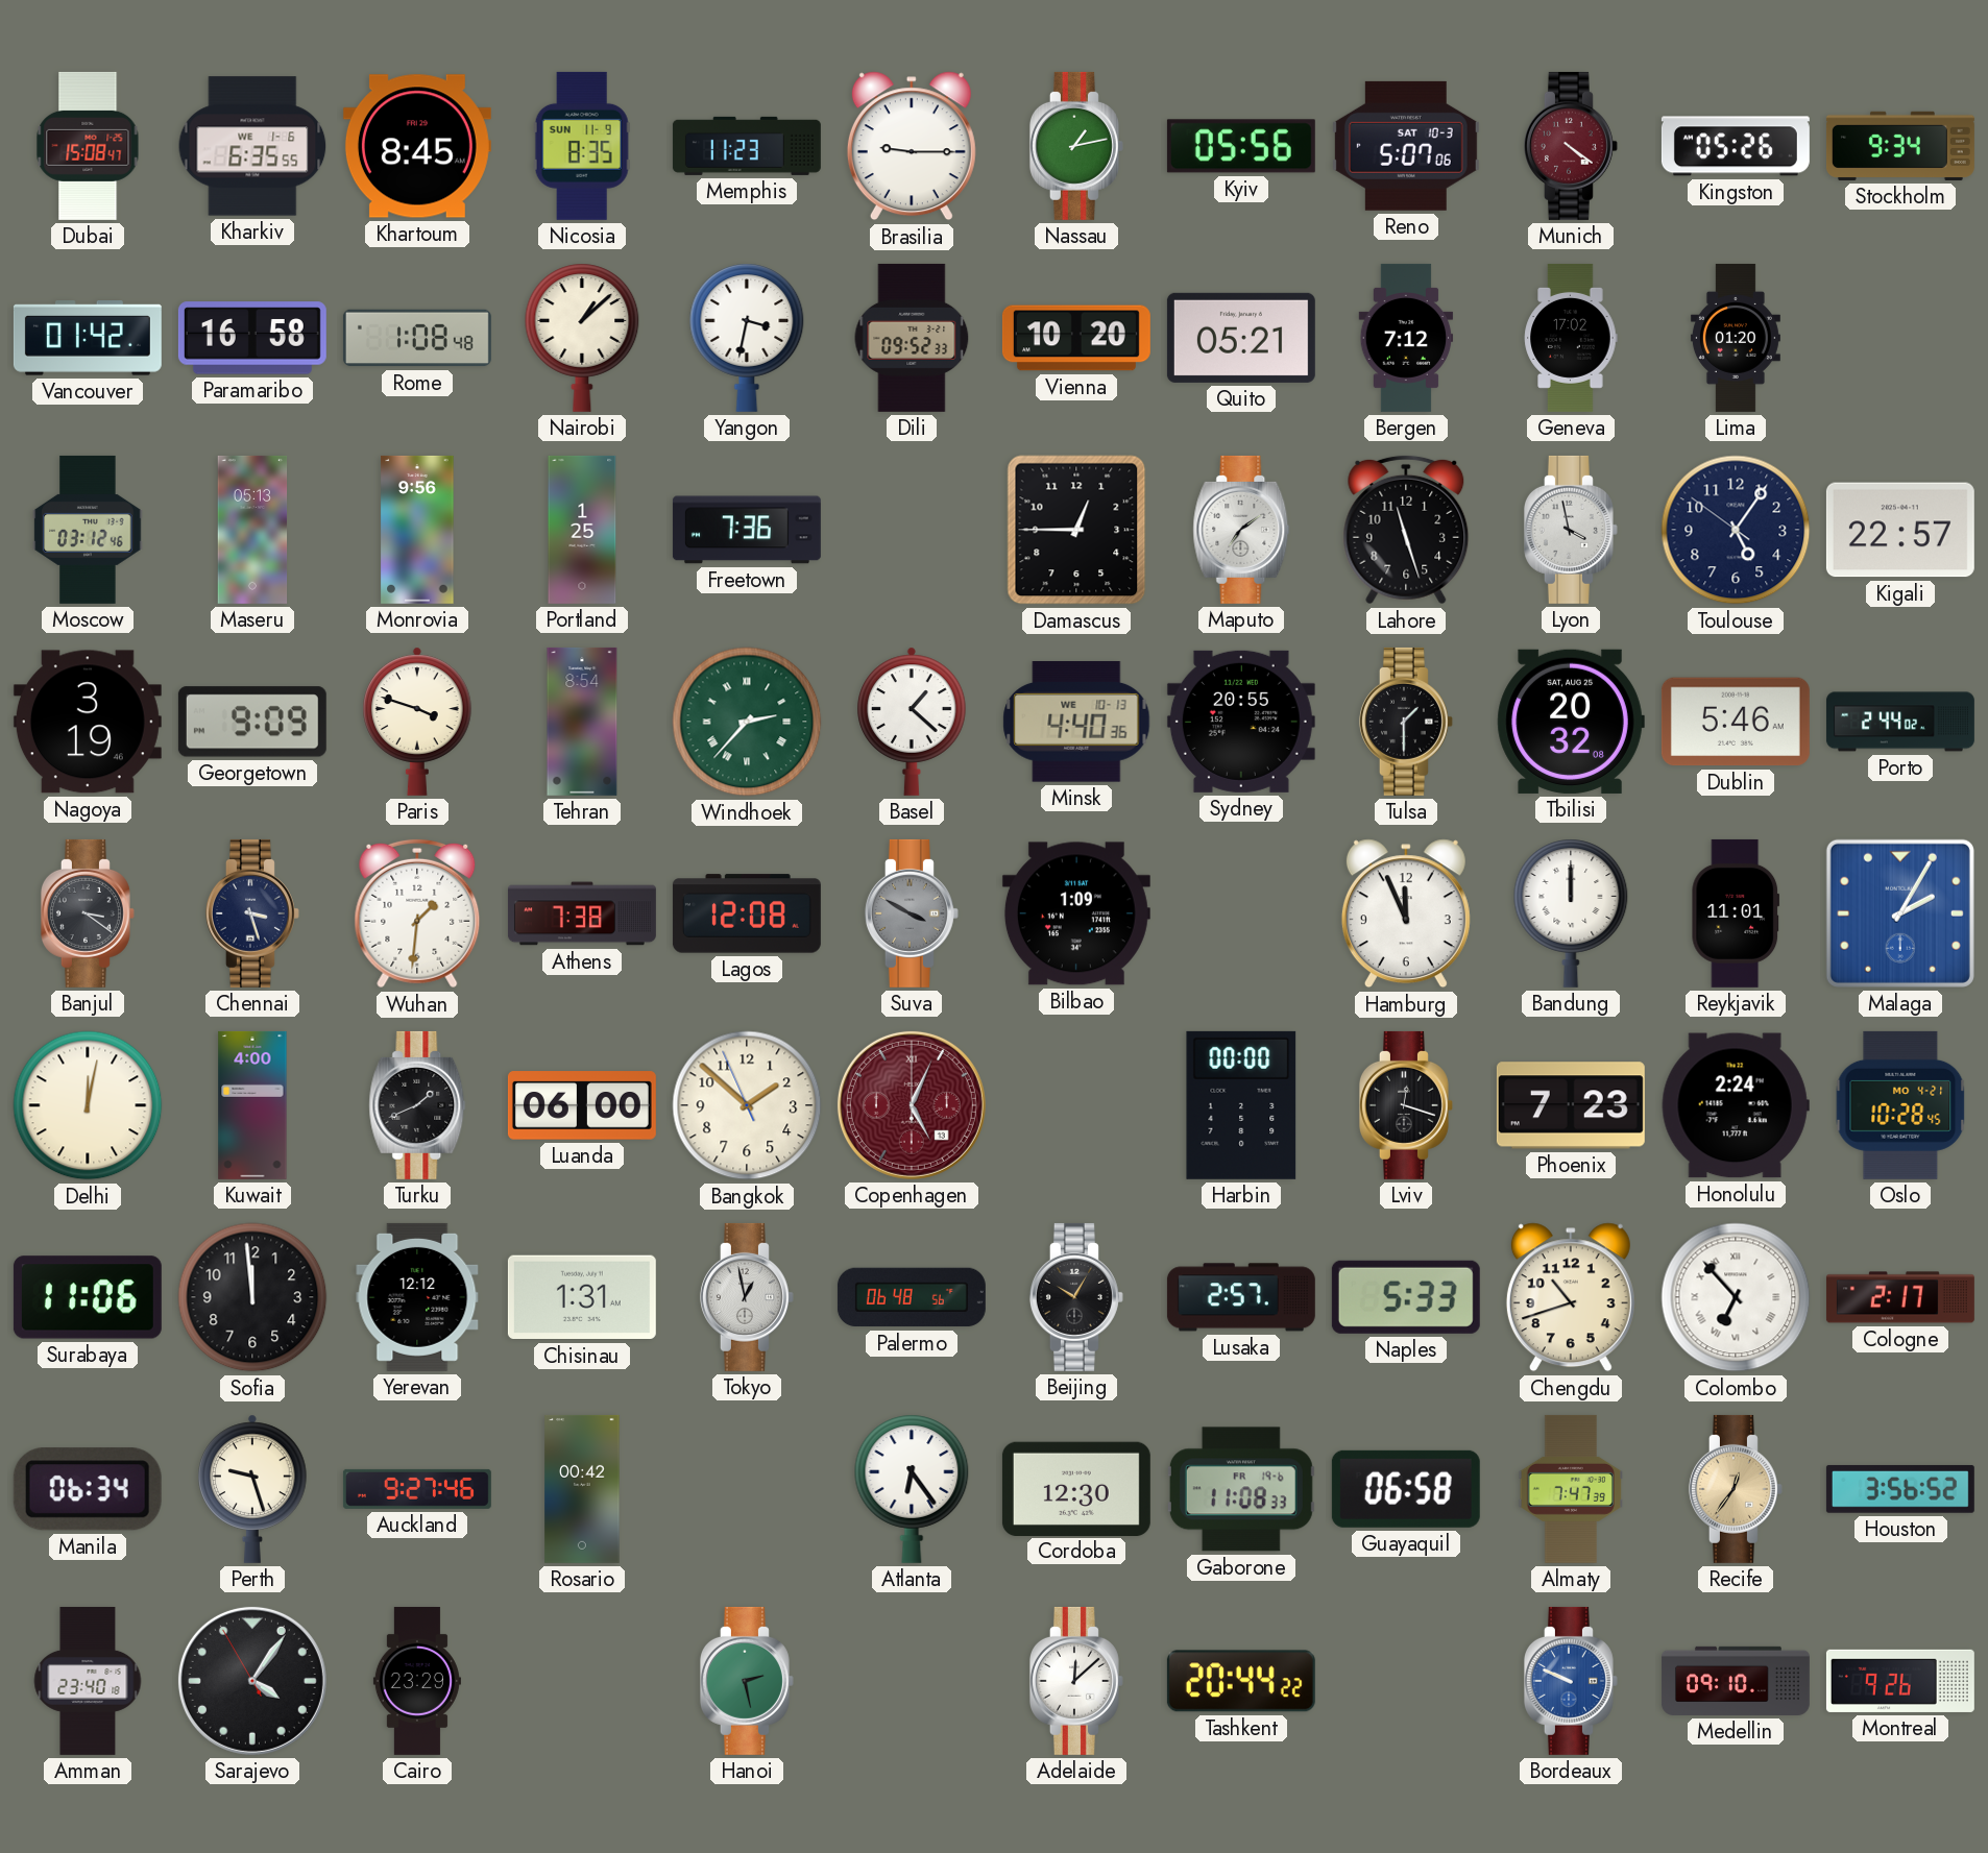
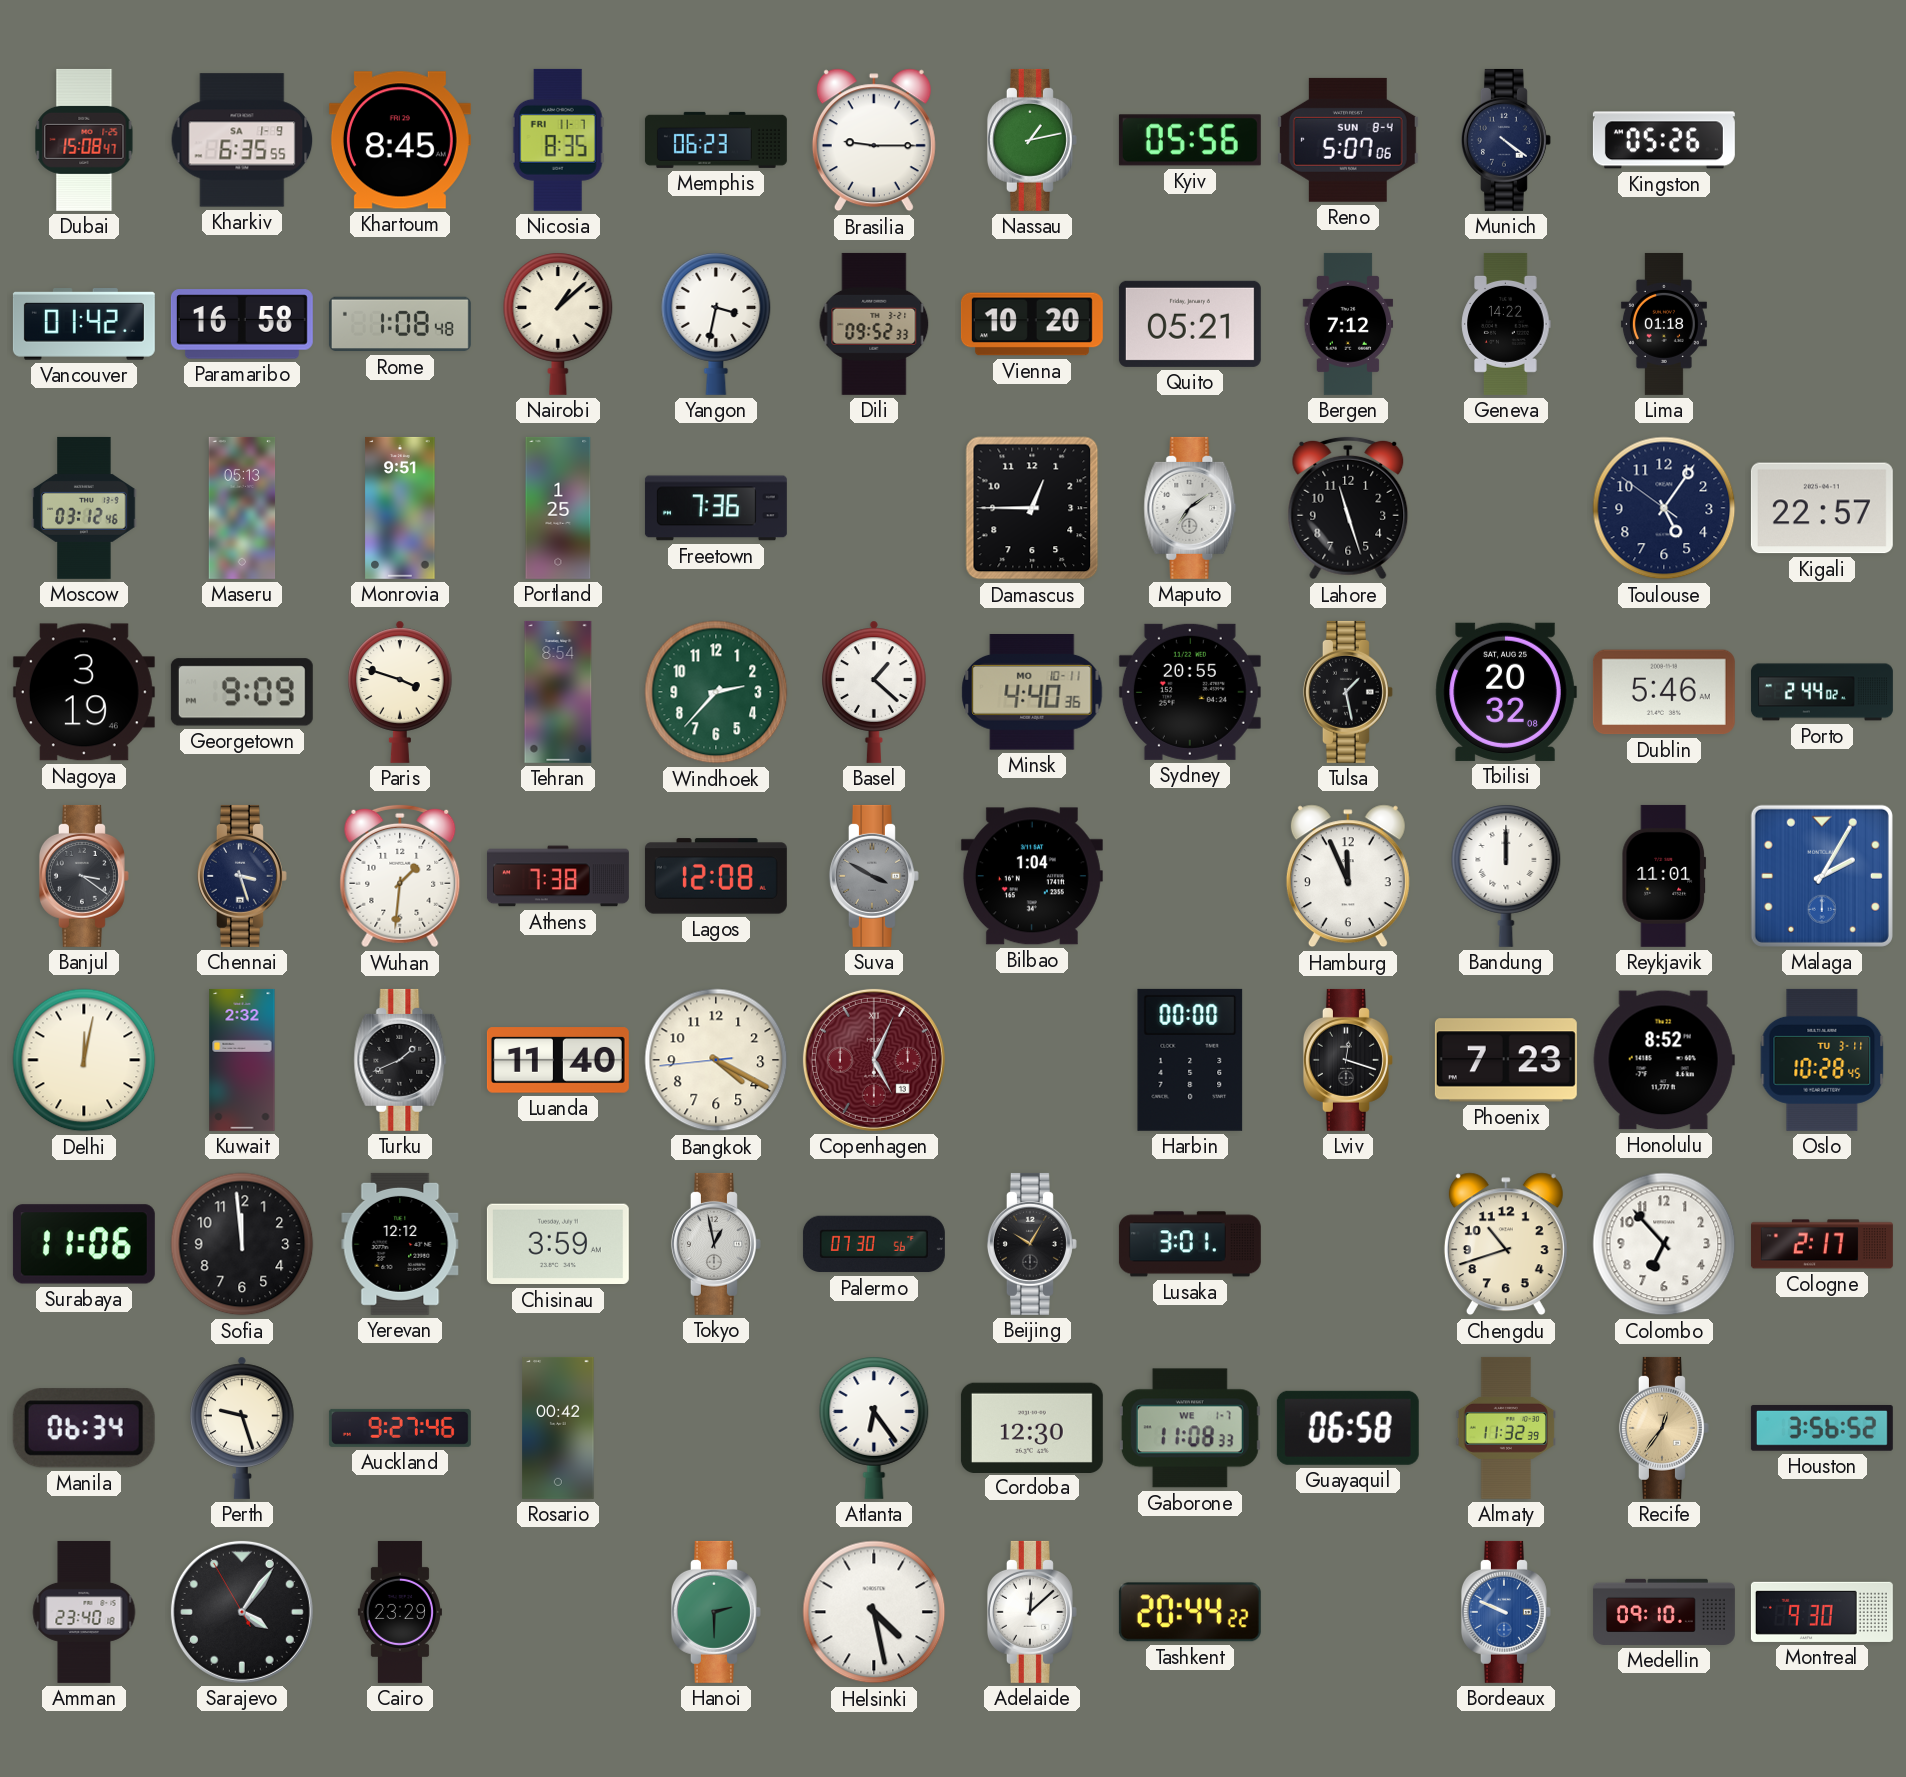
Kharkiv date: WE 1-6 -> SA 1-9
Nicosia date: SUN 11-9 -> FRI 11-7
Memphis: 11:23 -> 06:23
Reno date: SAT 10-3 -> SUN 8-4
Munich dial: burgundy -> navy
Stockholm: 9:34 -> none
Geneva: 17:02 -> 14:22
Lima: 01:20 -> 01:18
Monrovia: 9:56 -> 9:51
Lyon: 3:58 -> none
Windhoek numerals: Roman -> Arabic
Minsk date: WE 10-13 -> MO 10-11
Tulsa: 1:30 -> 1:28
Bilbao: 1:09 -> 1:04
Kuwait: 4:00 -> 2:32
Luanda: 06:00 -> 11:40
Bangkok: 1:51 -> 4:19
Honolulu: 2:24 -> 8:52
Oslo date: MO 4-21 -> TU 3-11
Chisinau: 1:31 -> 3:59
Palermo: 06:48 -> 07:30
Lusaka: 2:57 -> 3:01
Naples: 5:33 -> none
Colombo numerals: Roman -> Arabic
Gaborone date: FR 19-6 -> WE 1-7
Almaty: 7:47 -> 11:32
Hanoi: 2:28 -> 2:30
Helsinki: none -> 4:28
Montreal: 9:26 -> 9:30
